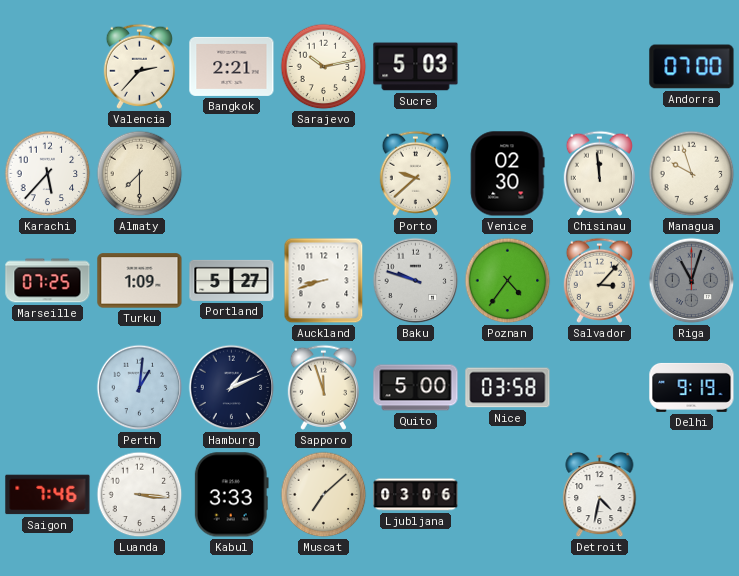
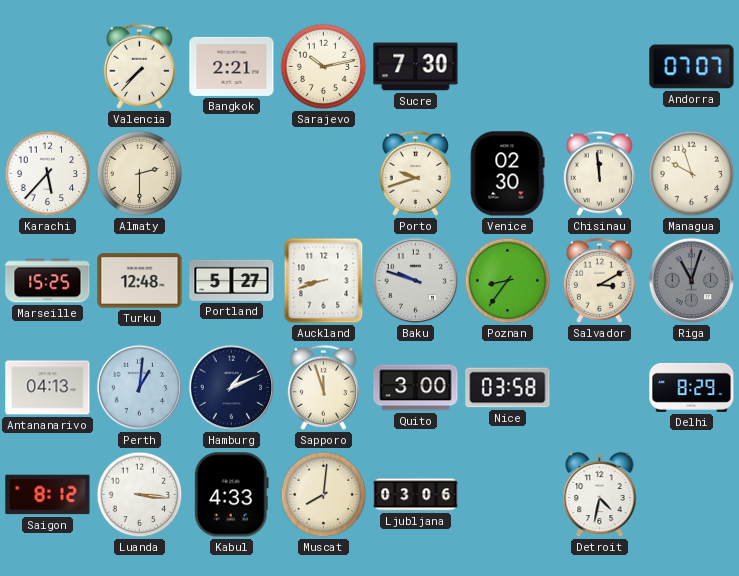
Valencia: 2:37 -> 7:37
Sucre: 5:03 -> 7:30
Andorra: 07:00 -> 07:07
Almaty: 7:30 -> 2:30
Porto: 9:38 -> 9:42
Marseille: 07:25 -> 15:25
Turku: 1:09 -> 12:48
Poznan: 4:36 -> 8:36
Salvador: 3:07 -> 3:10
Antananarivo: none -> 04:13
Quito: 5:00 -> 3:00
Delhi: 9:19 -> 8:29
Saigon: 7:46 -> 8:12
Kabul: 3:33 -> 4:33
Muscat: 7:08 -> 8:01
